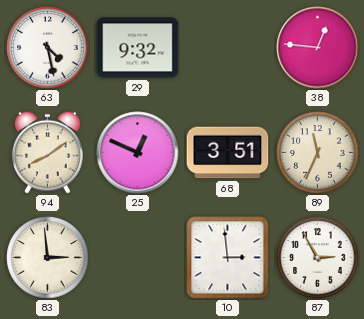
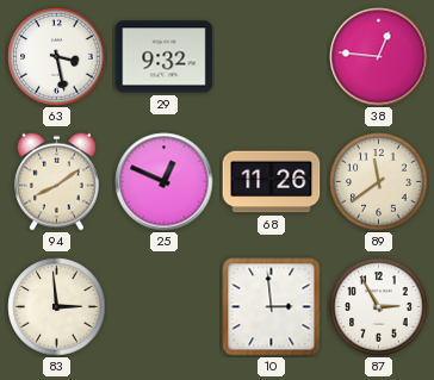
63: 4:28 -> 3:28
68: 3:51 -> 11:26
89: 11:34 -> 11:39
